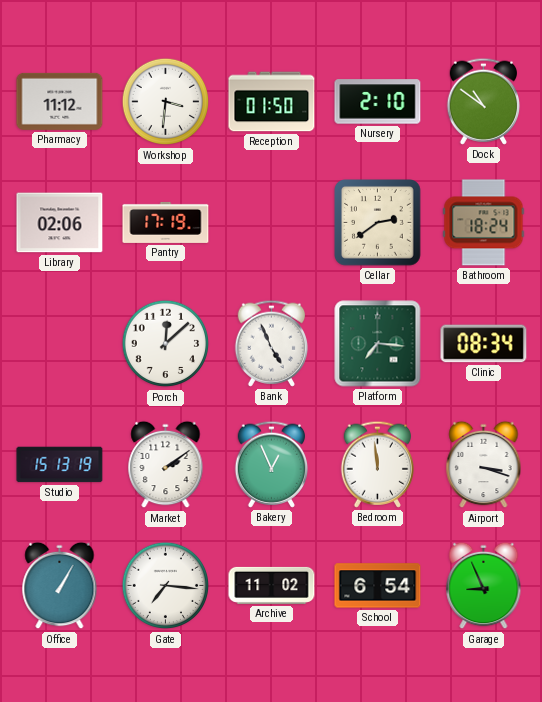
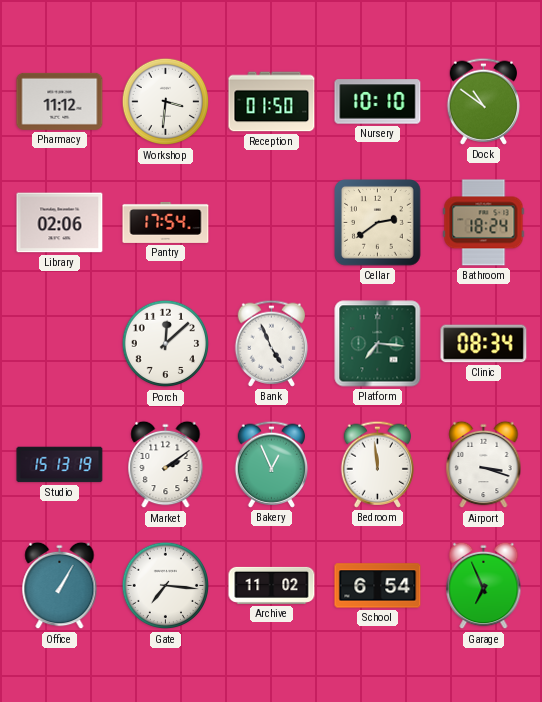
Nursery: 2:10 -> 10:10
Pantry: 17:19 -> 17:54
Garage: 8:56 -> 6:56
